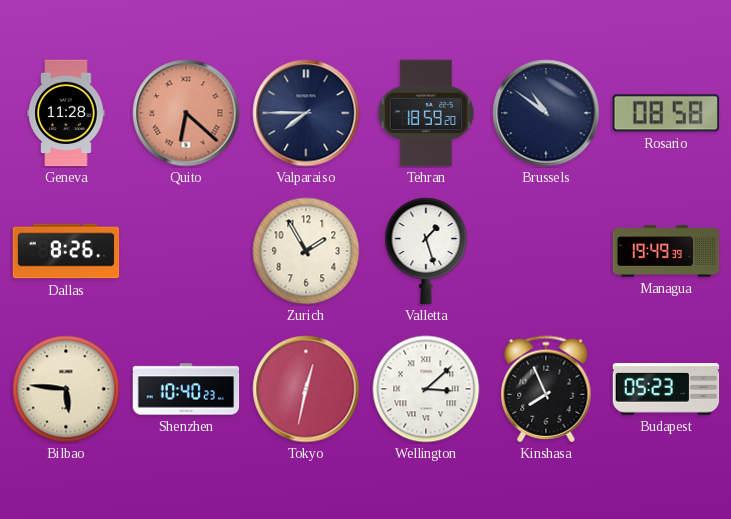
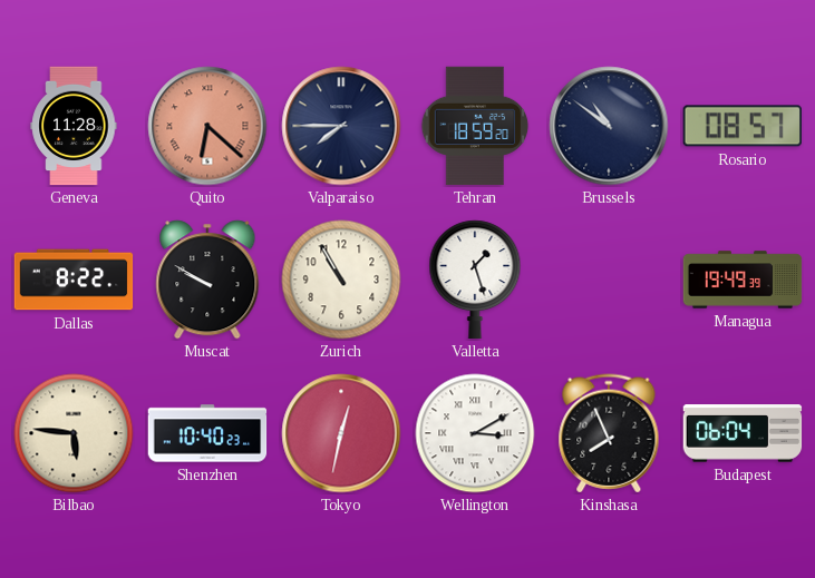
Rosario: 08:58 -> 08:57
Dallas: 8:26 -> 8:22
Muscat: none -> 9:50
Zurich: 1:55 -> 10:55
Wellington: 3:08 -> 3:10
Budapest: 05:23 -> 06:04
